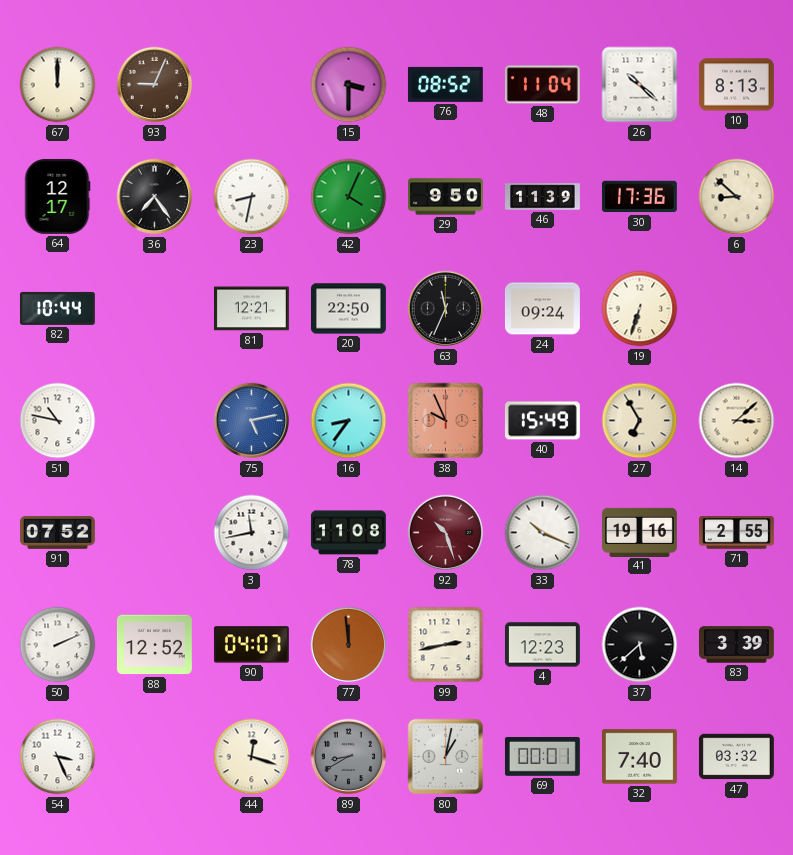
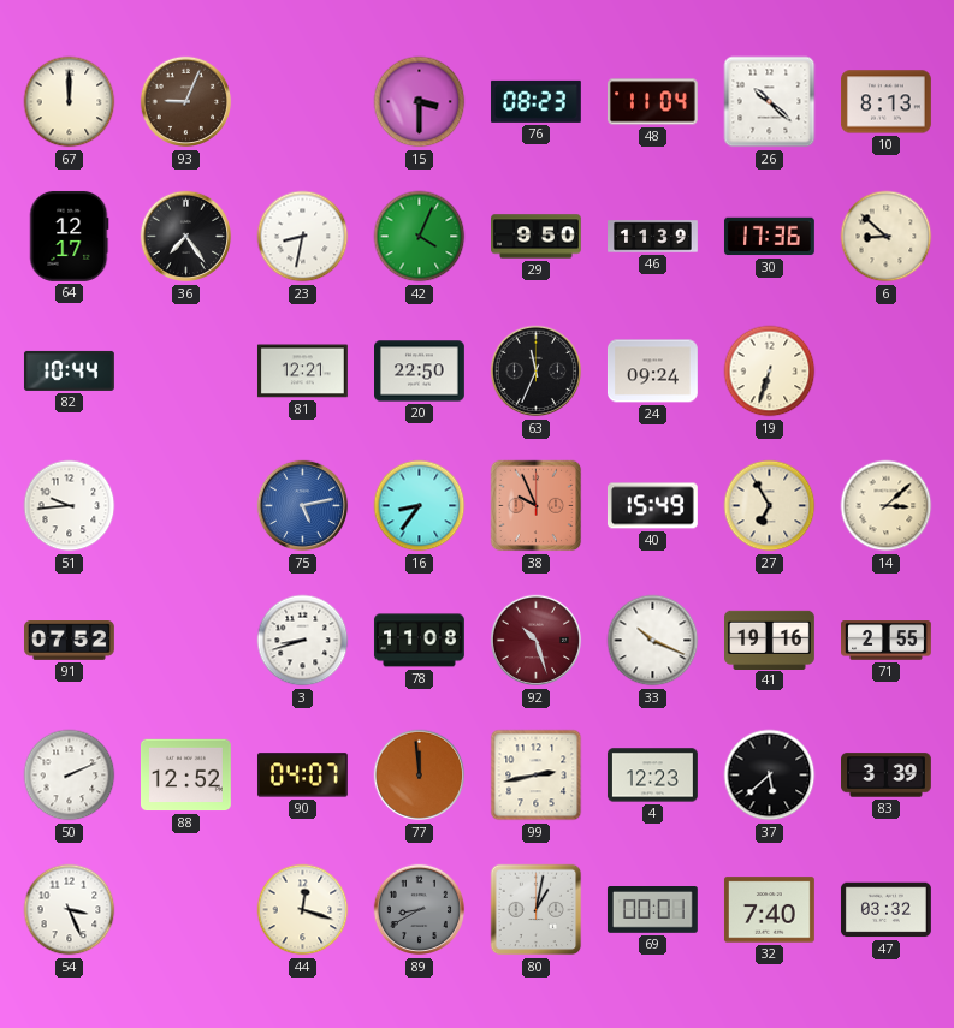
76: 08:52 -> 08:23
51: 10:47 -> 9:44
3: 11:43 -> 8:42
